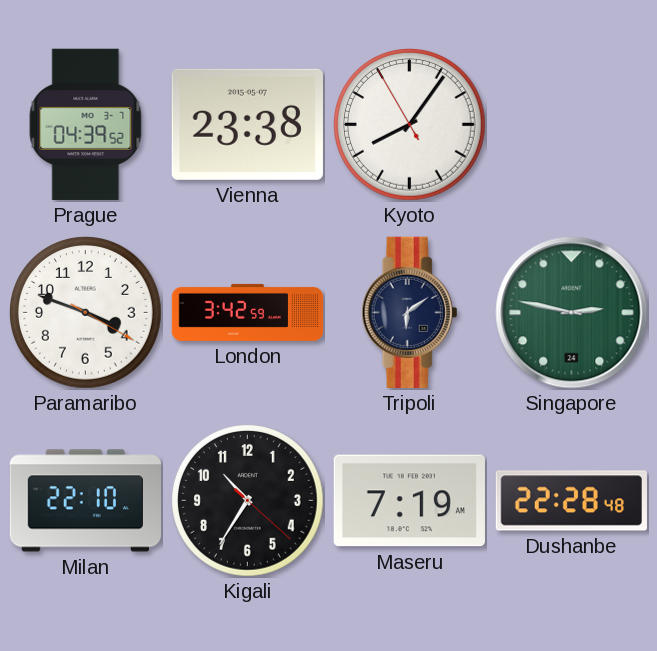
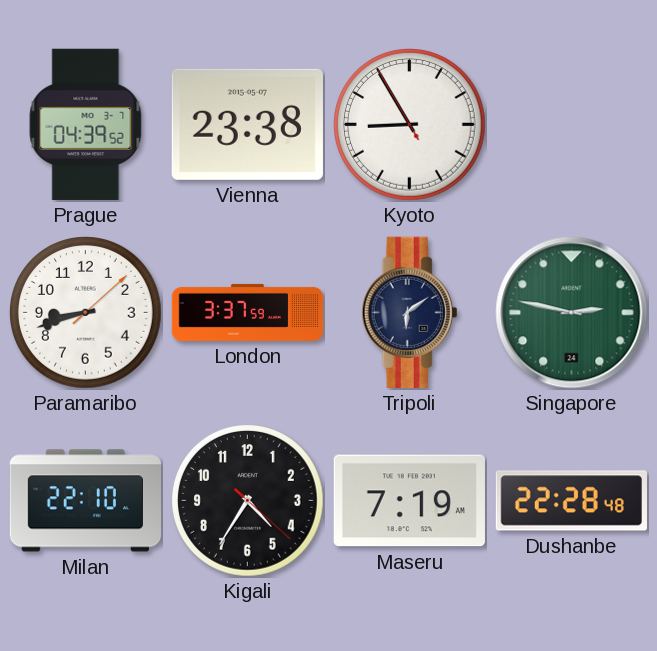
Kyoto: 8:05 -> 8:54
Paramaribo: 3:48 -> 8:42
London: 3:42 -> 3:37
Kigali: 10:35 -> 4:35
